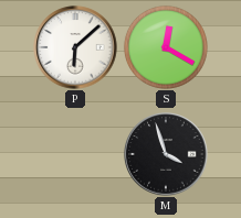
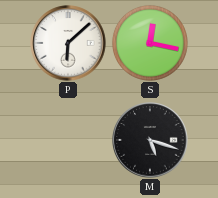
S: 12:20 -> 12:17
M: 3:57 -> 5:18
